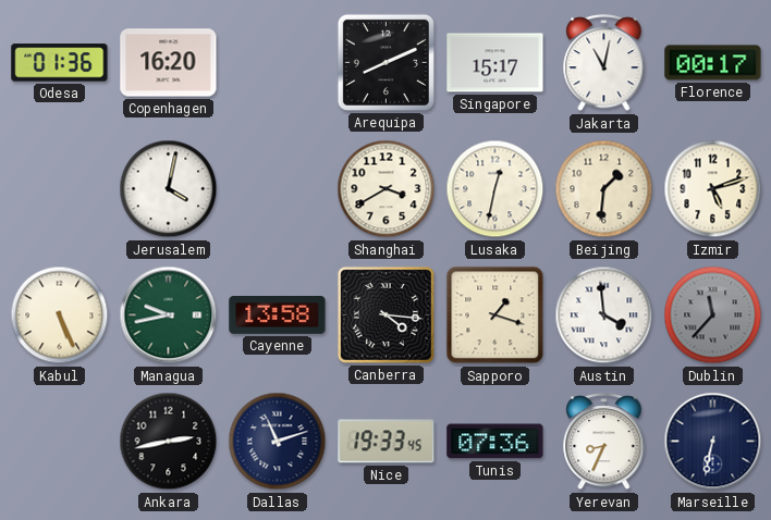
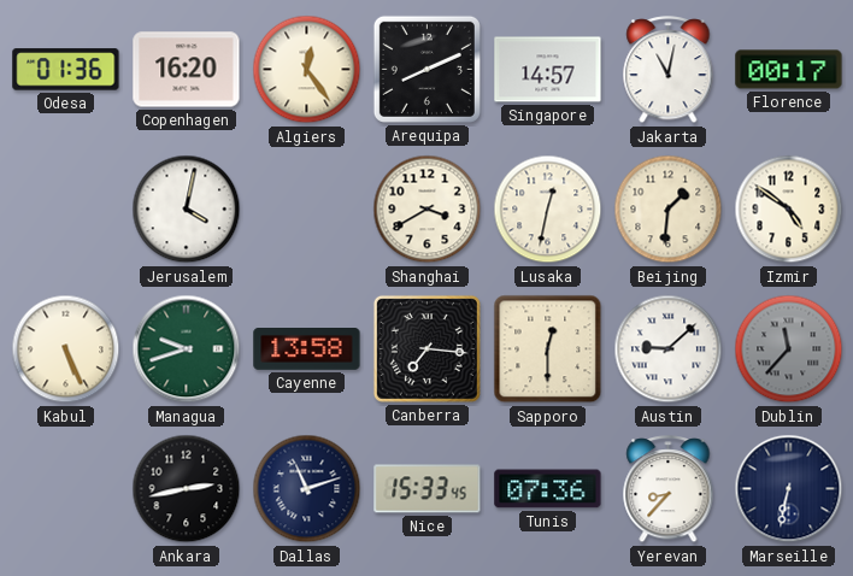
Algiers: none -> 12:24
Singapore: 15:17 -> 14:57
Izmir: 5:12 -> 4:51
Managua: 9:43 -> 9:42
Canberra: 4:16 -> 7:16
Sapporo: 1:18 -> 12:30
Austin: 3:59 -> 9:08
Nice: 19:33 -> 15:33
Yerevan: 8:34 -> 8:37
